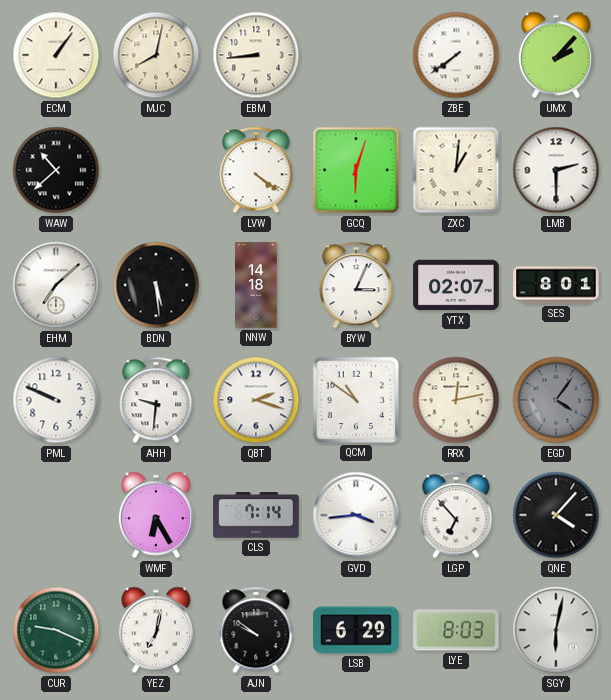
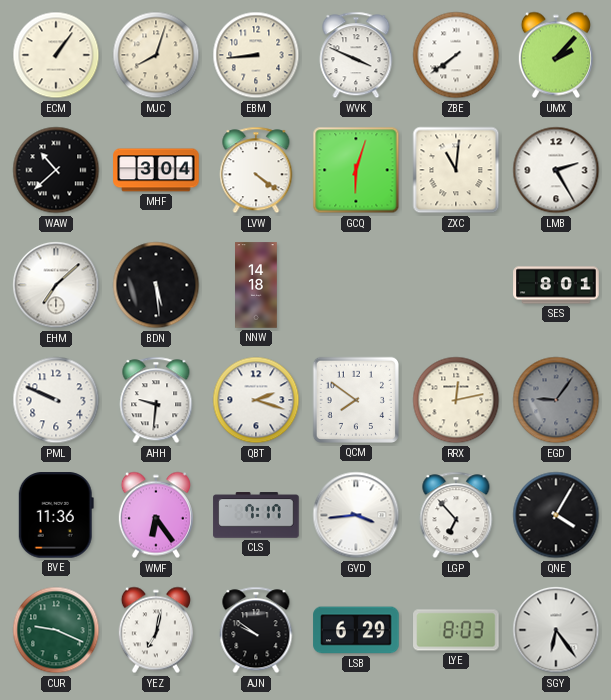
MJC: 8:02 -> 8:03
WVK: none -> 3:49
MHF: none -> 3:04
ZXC: 1:01 -> 11:01
LMB: 2:30 -> 2:25
BYW: 3:04 -> none
YTX: 02:07 -> none
QCM: 10:51 -> 7:51
EGD: 4:06 -> 9:06
BVE: none -> 11:36
WMF: 6:25 -> 6:24
CLS: 7:14 -> 7:17
QNE: 4:07 -> 4:05
SGY: 6:02 -> 6:24
